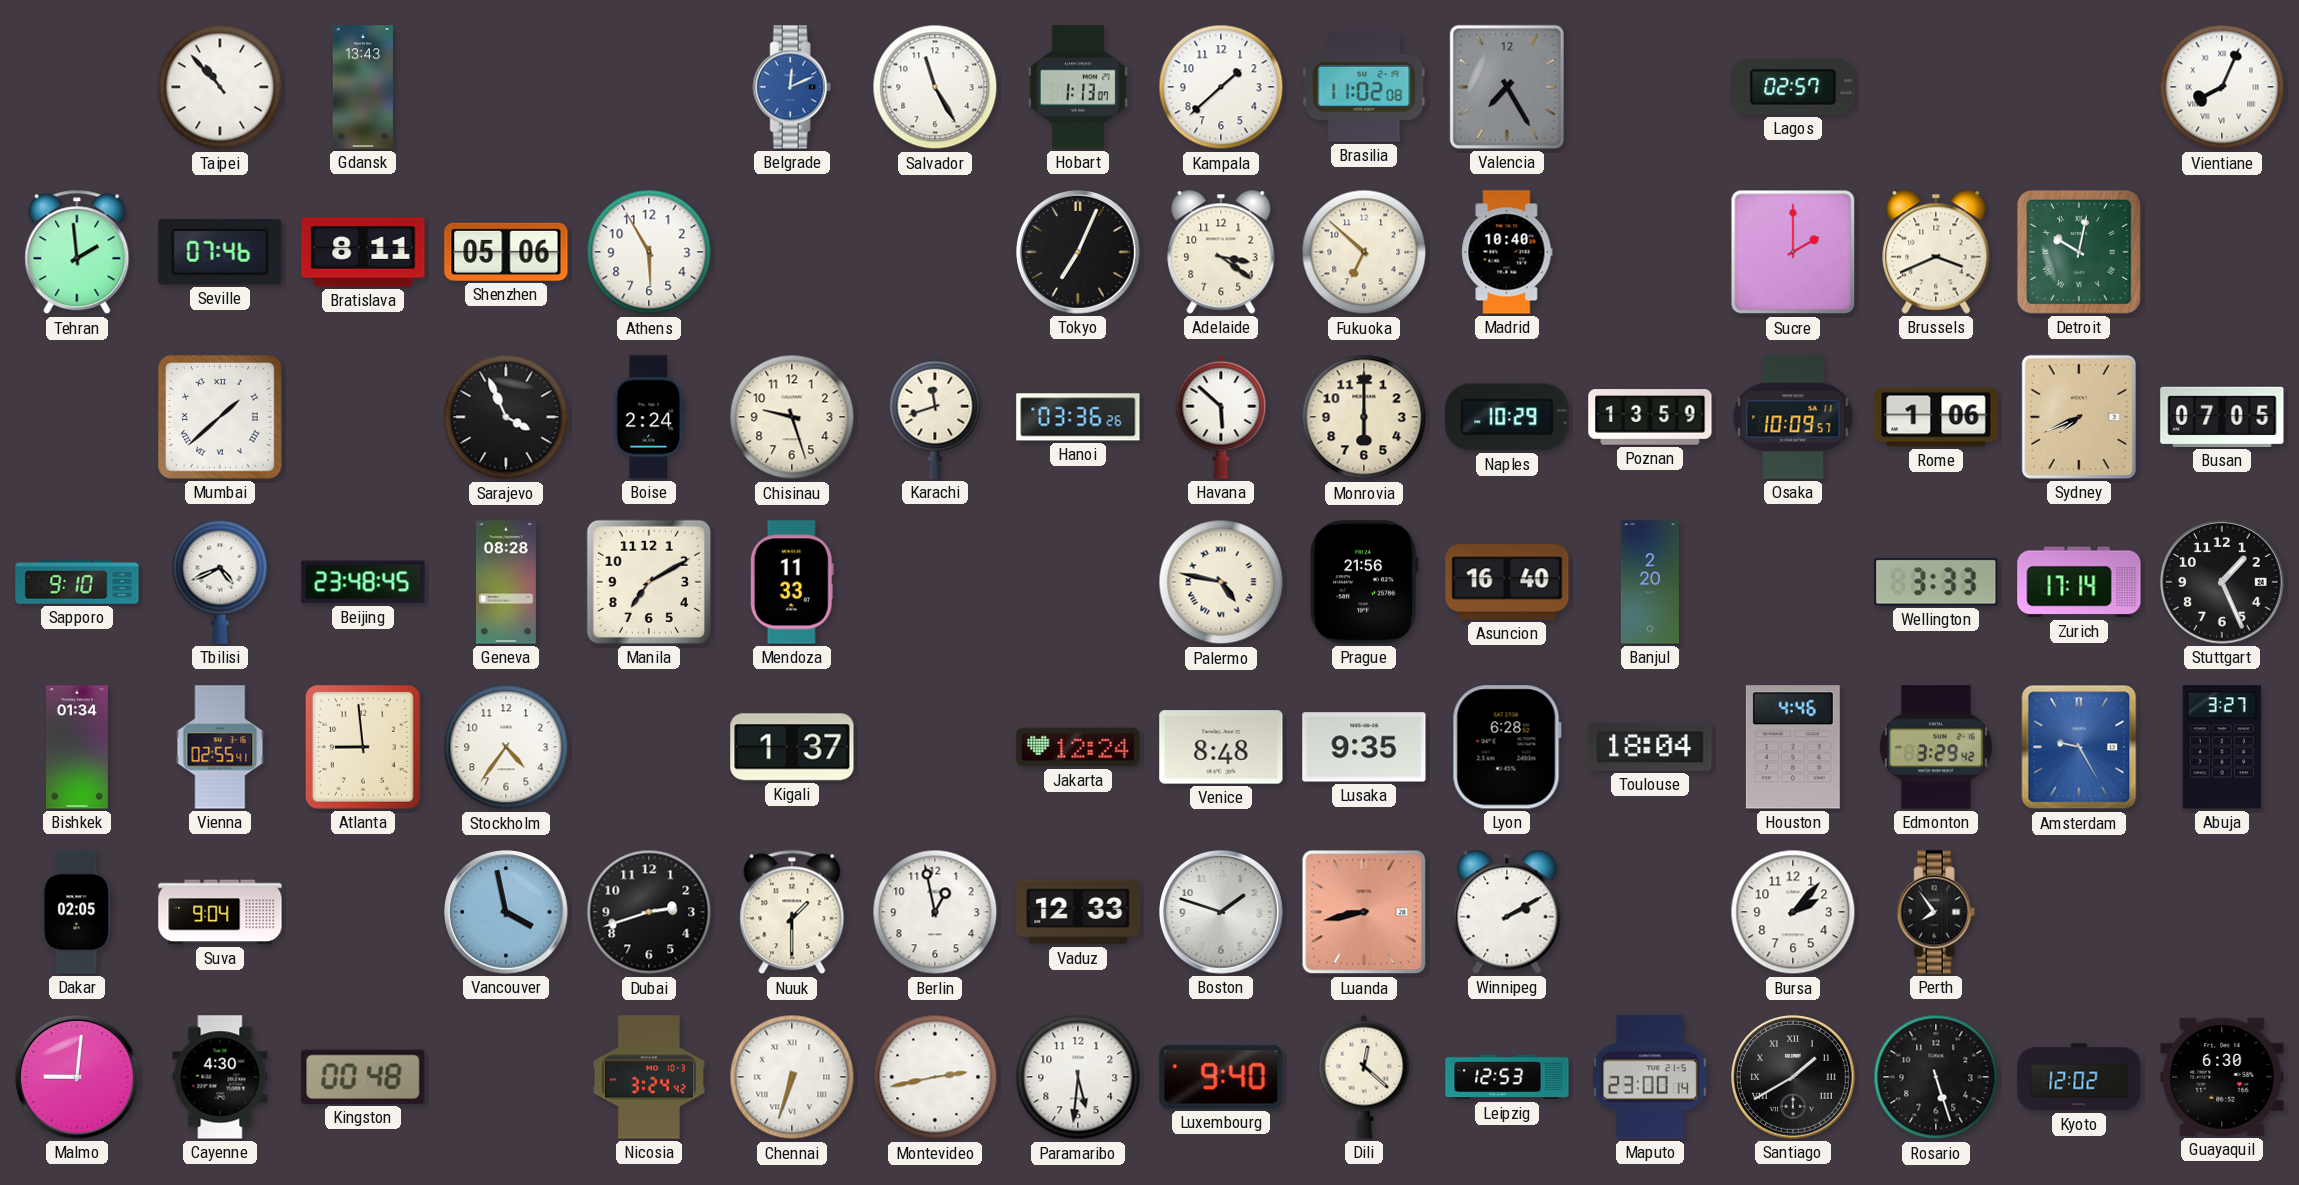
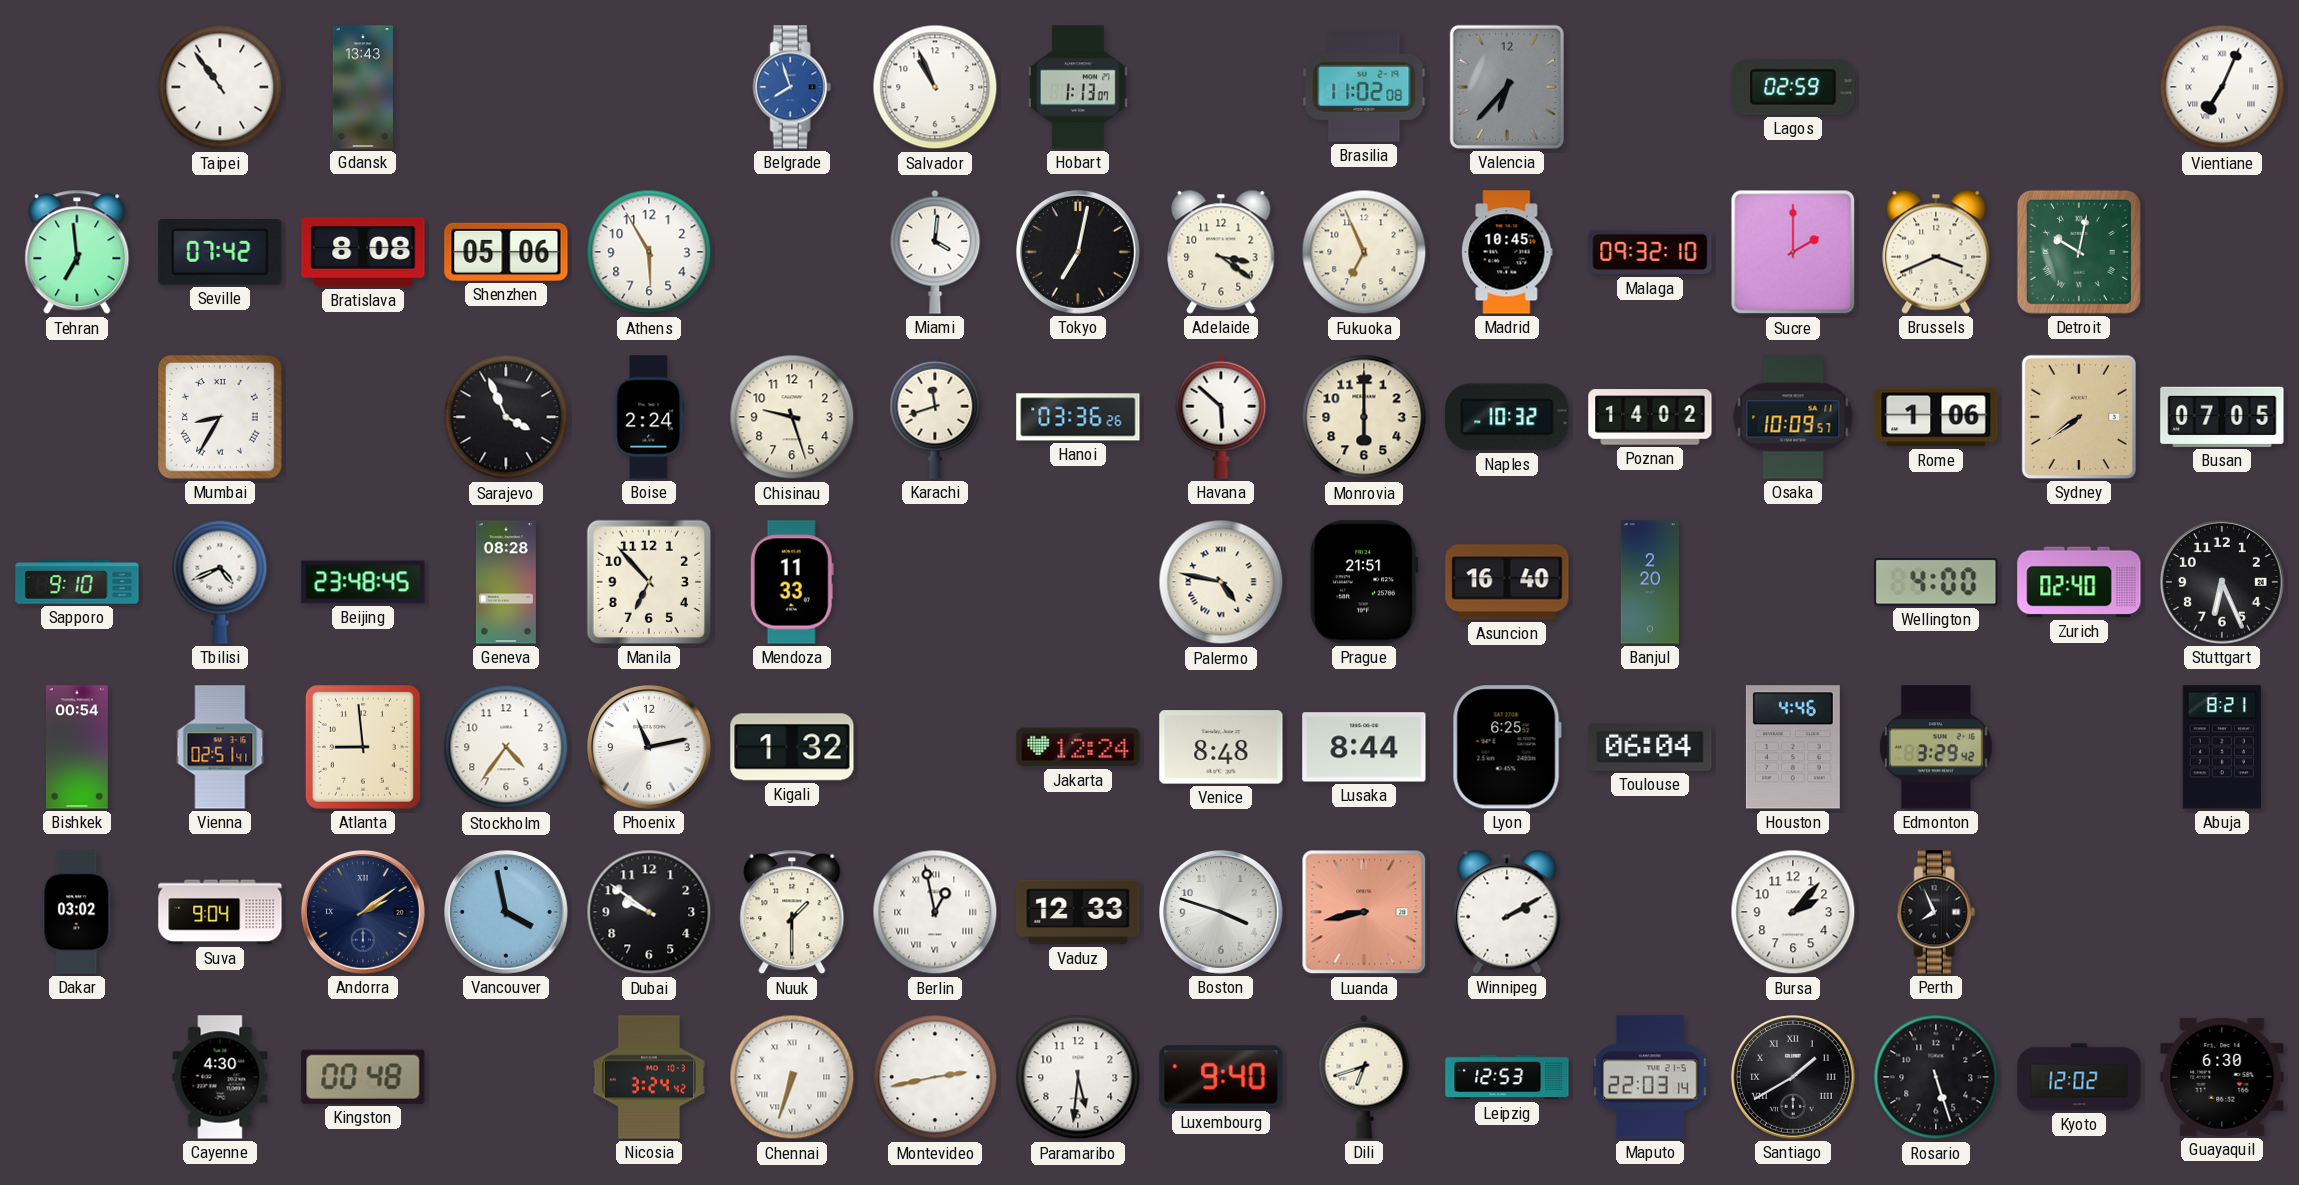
Taipei: 10:53 -> 10:54
Belgrade: 12:11 -> 7:57
Salvador: 11:25 -> 10:56
Kampala: 1:38 -> none
Valencia: 7:25 -> 6:37
Lagos: 02:57 -> 02:59
Vientiane: 8:04 -> 7:04
Tehran: 1:59 -> 6:59
Seville: 07:46 -> 07:42
Bratislava: 8:11 -> 8:08
Miami: none -> 4:01
Tokyo: 7:04 -> 7:02
Fukuoka: 6:52 -> 6:56
Madrid: 10:40 -> 10:45
Malaga: none -> 09:32
Mumbai: 1:38 -> 8:35
Naples: 10:29 -> 10:32
Poznan: 13:59 -> 14:02
Sydney: 7:41 -> 7:39
Manila: 7:10 -> 6:53
Prague: 21:56 -> 21:51
Wellington: 3:33 -> 4:00
Zurich: 17:14 -> 02:40
Stuttgart: 1:26 -> 6:26
Bishkek: 01:34 -> 00:54
Vienna: 02:55 -> 02:51
Phoenix: none -> 11:13
Kigali: 1:37 -> 1:32
Lusaka: 9:35 -> 8:44
Lyon: 6:28 -> 6:25
Toulouse: 18:04 -> 06:04
Amsterdam: 9:25 -> none
Abuja: 3:27 -> 8:21
Dakar: 02:05 -> 03:02
Andorra: none -> 2:09
Dubai: 2:42 -> 9:51
Berlin numerals: Arabic -> Roman
Boston: 1:48 -> 3:48
Perth: 7:54 -> 7:56
Malmo: 9:01 -> none
Dili: 12:22 -> 6:42
Maputo: 23:00 -> 22:03
